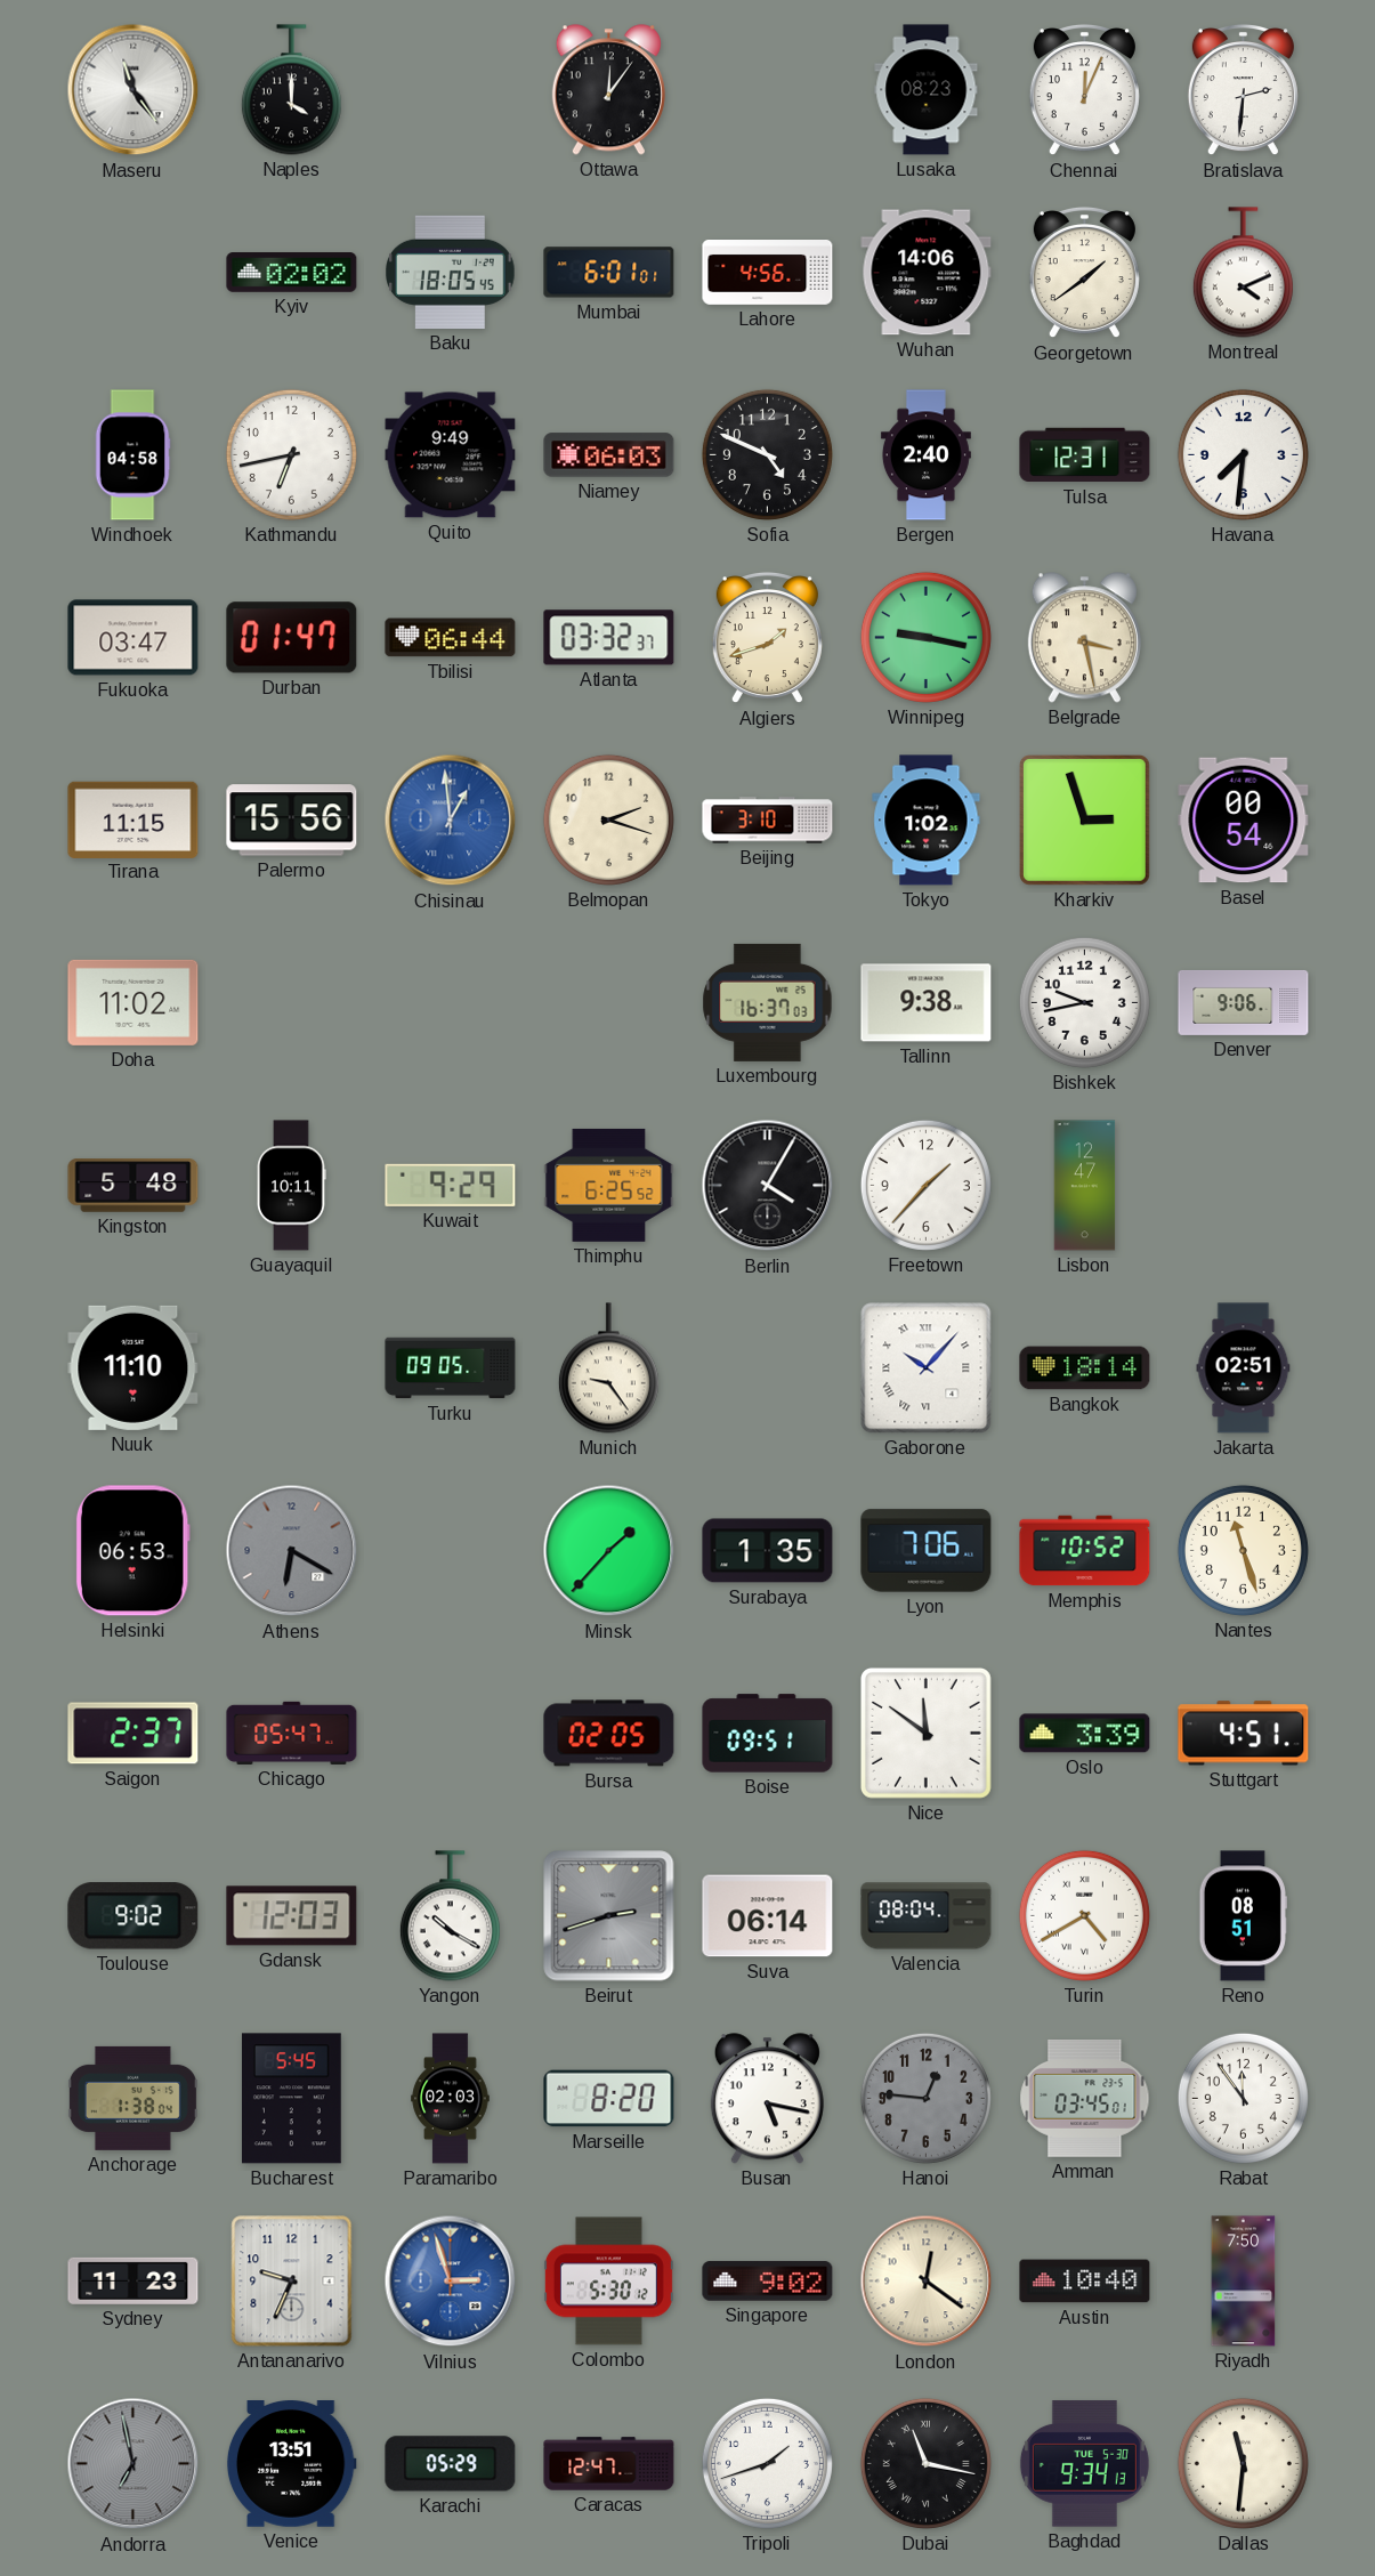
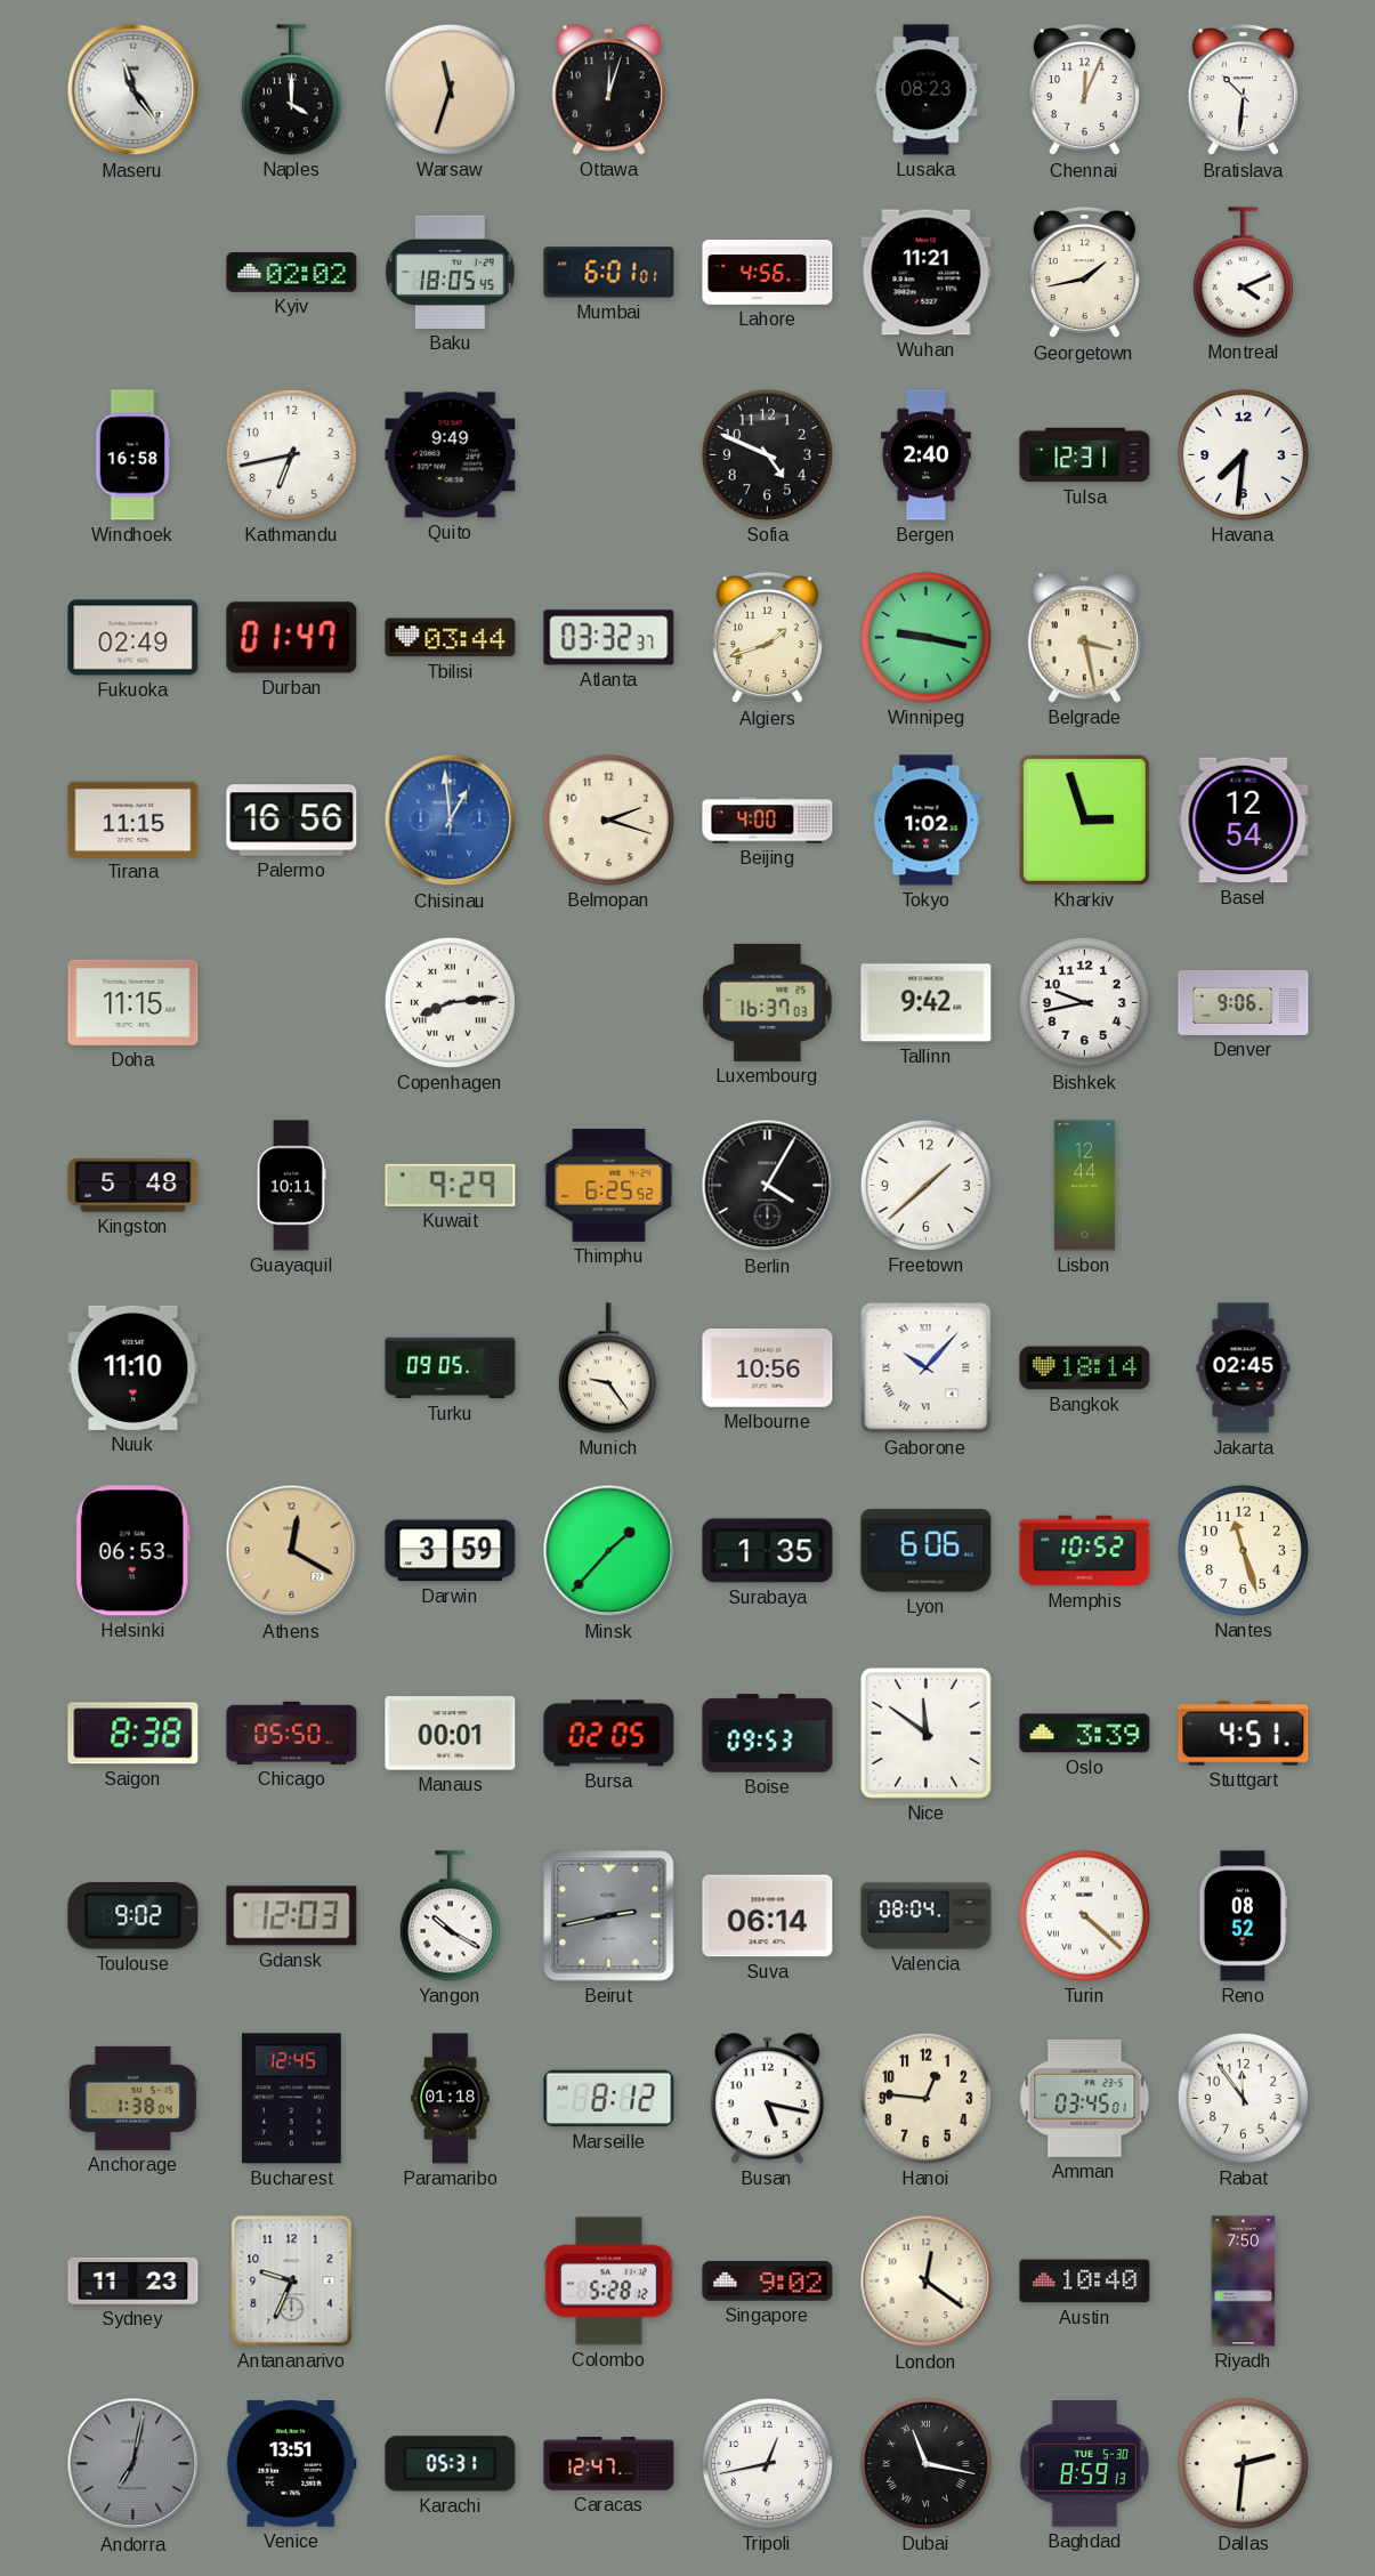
Warsaw: none -> 11:33
Ottawa: 12:06 -> 12:03
Bratislava: 2:31 -> 10:31
Wuhan: 14:06 -> 11:21
Georgetown: 1:39 -> 1:43
Windhoek: 04:58 -> 16:58
Niamey: 06:03 -> none
Fukuoka: 03:47 -> 02:49
Tbilisi: 06:44 -> 03:44
Palermo: 15:56 -> 16:56
Beijing: 3:10 -> 4:00
Basel: 00:54 -> 12:54
Doha: 11:02 -> 11:15
Copenhagen: none -> 8:14
Tallinn: 9:38 -> 9:42
Freetown: 1:37 -> 1:38
Lisbon: 12:47 -> 12:44
Melbourne: none -> 10:56
Jakarta: 02:51 -> 02:45
Athens: 6:20 -> 12:20
Athens dial: grey -> champagne
Darwin: none -> 3:59
Lyon: 7:06 -> 6:06
Saigon: 2:37 -> 8:38
Chicago: 05:47 -> 05:50
Manaus: none -> 00:01
Boise: 09:51 -> 09:53
Beirut: 2:42 -> 2:43
Turin: 4:40 -> 4:22
Reno: 08:51 -> 08:52
Bucharest: 5:45 -> 12:45
Paramaribo: 02:03 -> 01:18
Marseille: 8:20 -> 8:12
Hanoi dial: grey -> cream
Vilnius: 2:57 -> none
Colombo: 5:30 -> 5:28
Andorra: 6:58 -> 7:02
Karachi: 05:29 -> 05:31
Tripoli: 1:42 -> 12:43
Baghdad: 9:34 -> 8:59
Dallas: 11:31 -> 2:31
